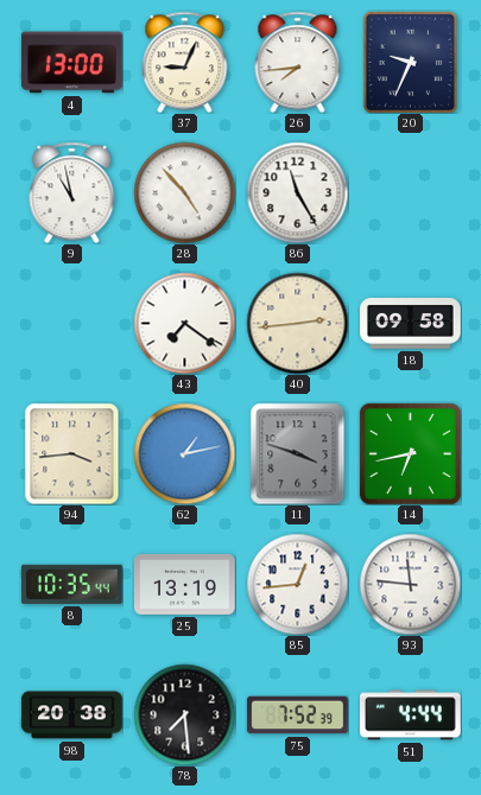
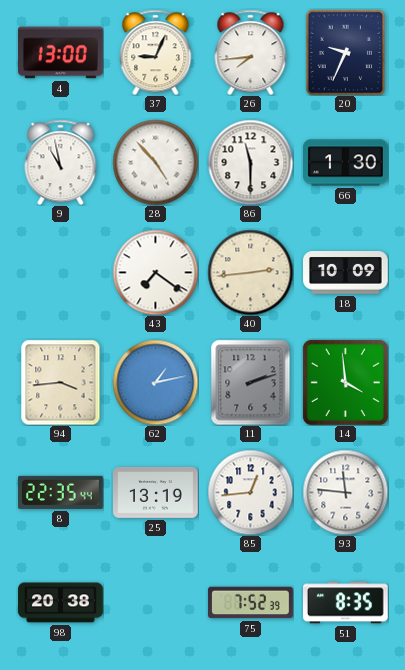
86: 11:25 -> 11:30
66: none -> 1:30
18: 09:58 -> 10:09
11: 3:48 -> 2:12
14: 6:43 -> 3:59
8: 10:35 -> 22:35
78: 7:29 -> none
51: 4:44 -> 8:35
